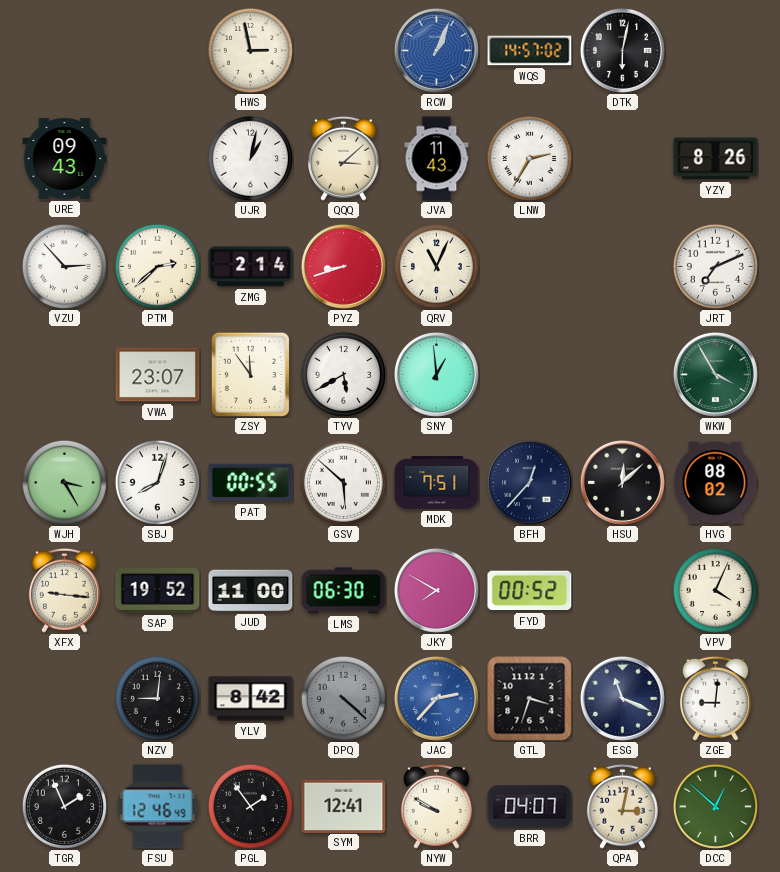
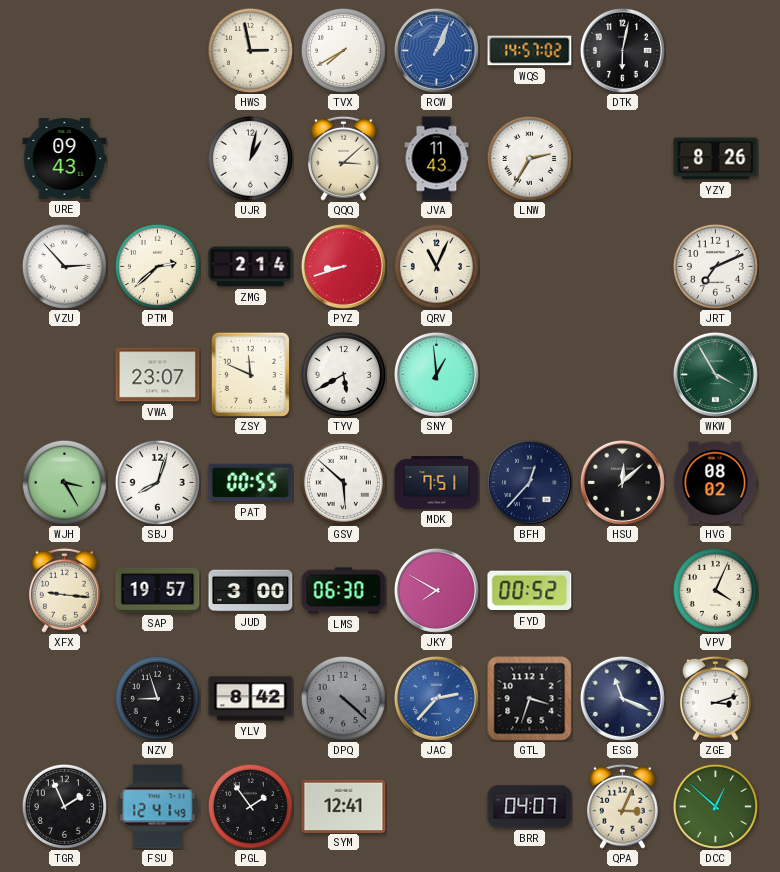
TVX: none -> 7:40
ZSY: 11:54 -> 11:49
SAP: 19:52 -> 19:57
JUD: 11:00 -> 3:00
NZV: 9:01 -> 8:57
ZGE: 9:01 -> 3:12
FSU: 12:46 -> 12:41
NYW: 9:50 -> none
QPA: 3:02 -> 3:04
